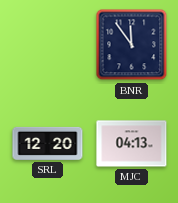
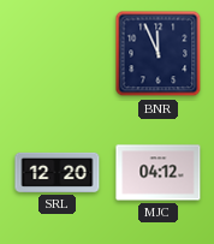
BNR: 11:54 -> 11:56
MJC: 04:13 -> 04:12
